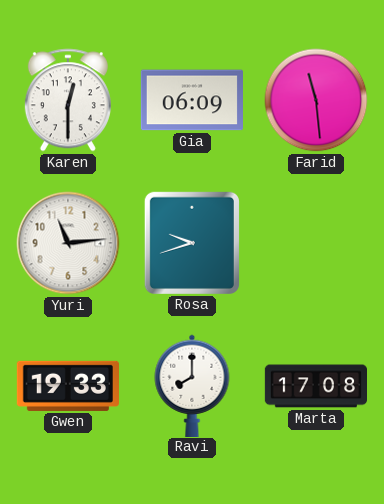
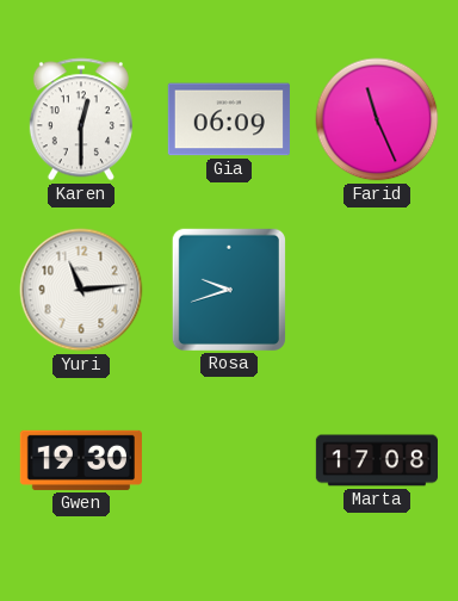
Farid: 11:29 -> 11:26
Gwen: 19:33 -> 19:30
Ravi: 8:00 -> none
